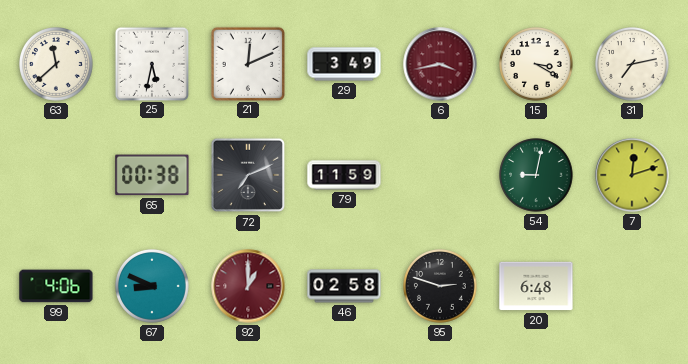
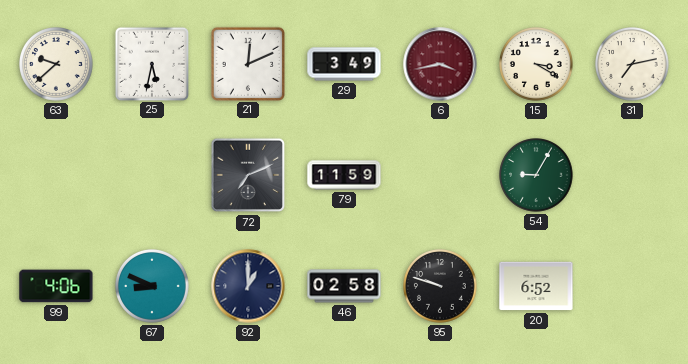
63: 11:38 -> 9:38
65: 00:38 -> none
54: 9:02 -> 9:05
7: 12:12 -> none
92 dial: burgundy -> navy
95: 2:48 -> 9:48
20: 6:48 -> 6:52
